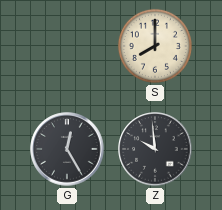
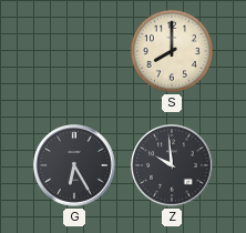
G: 12:25 -> 6:25
